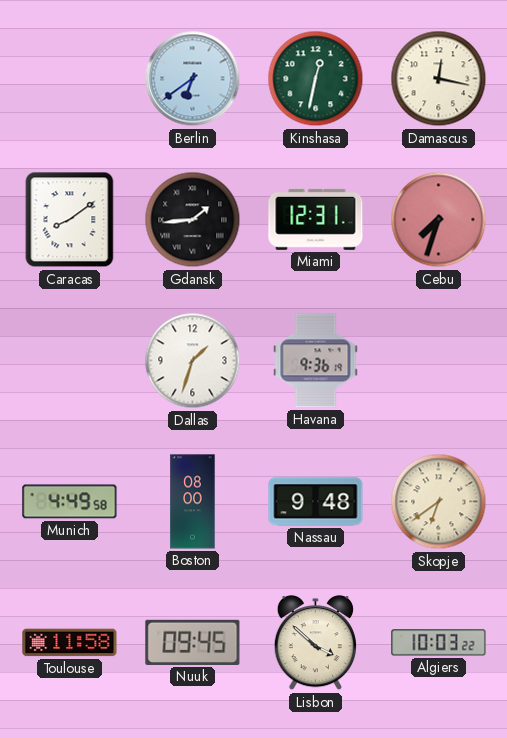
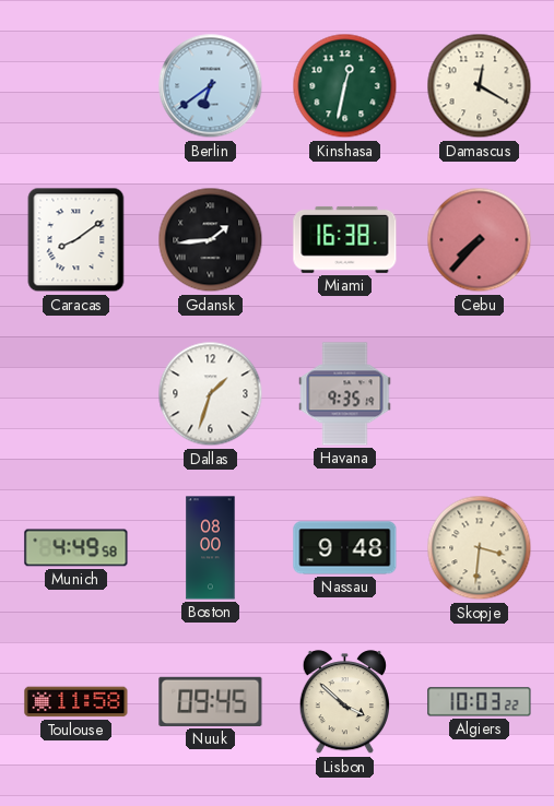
Damascus: 12:17 -> 12:20
Miami: 12:31 -> 16:38
Cebu: 7:33 -> 7:37
Havana: 9:36 -> 9:35
Skopje: 6:39 -> 3:31
